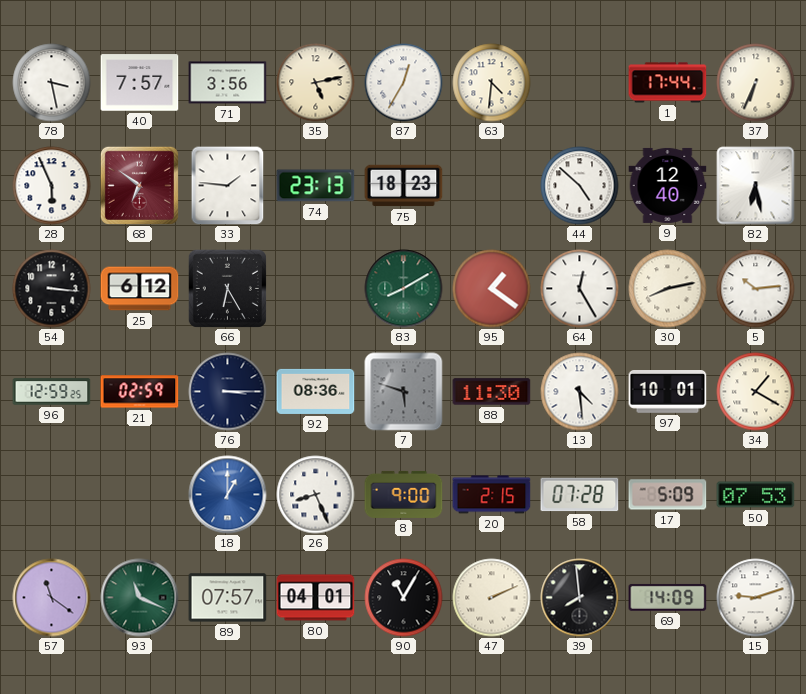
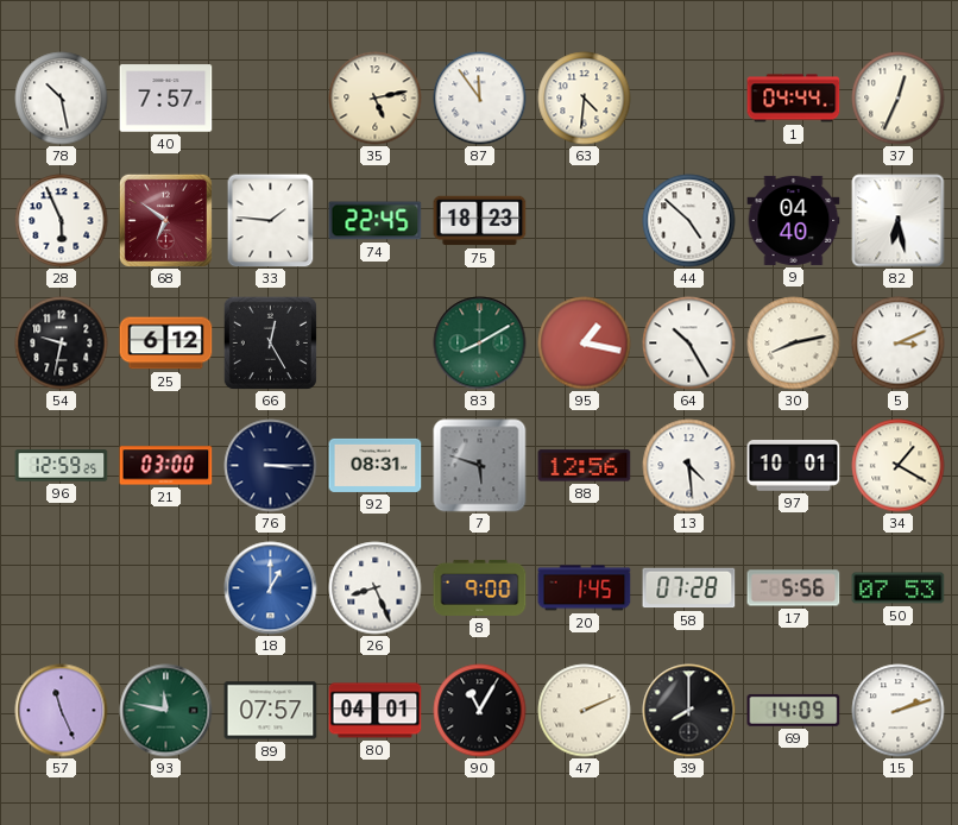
78: 3:28 -> 10:28
71: 3:56 -> none
87: 12:35 -> 11:54
1: 17:44 -> 04:44
37: 6:34 -> 12:34
74: 23:13 -> 22:45
9: 12:40 -> 04:40
54: 3:16 -> 9:32
66: 6:25 -> 12:25
95: 1:21 -> 1:17
64: 12:25 -> 10:25
5: 10:14 -> 3:11
21: 02:59 -> 03:00
92: 08:36 -> 08:31
88: 11:30 -> 12:56
20: 2:15 -> 1:45
17: 5:09 -> 5:56
57: 11:21 -> 11:26
93: 11:19 -> 11:47
39: 7:59 -> 8:00
15: 9:12 -> 2:12
